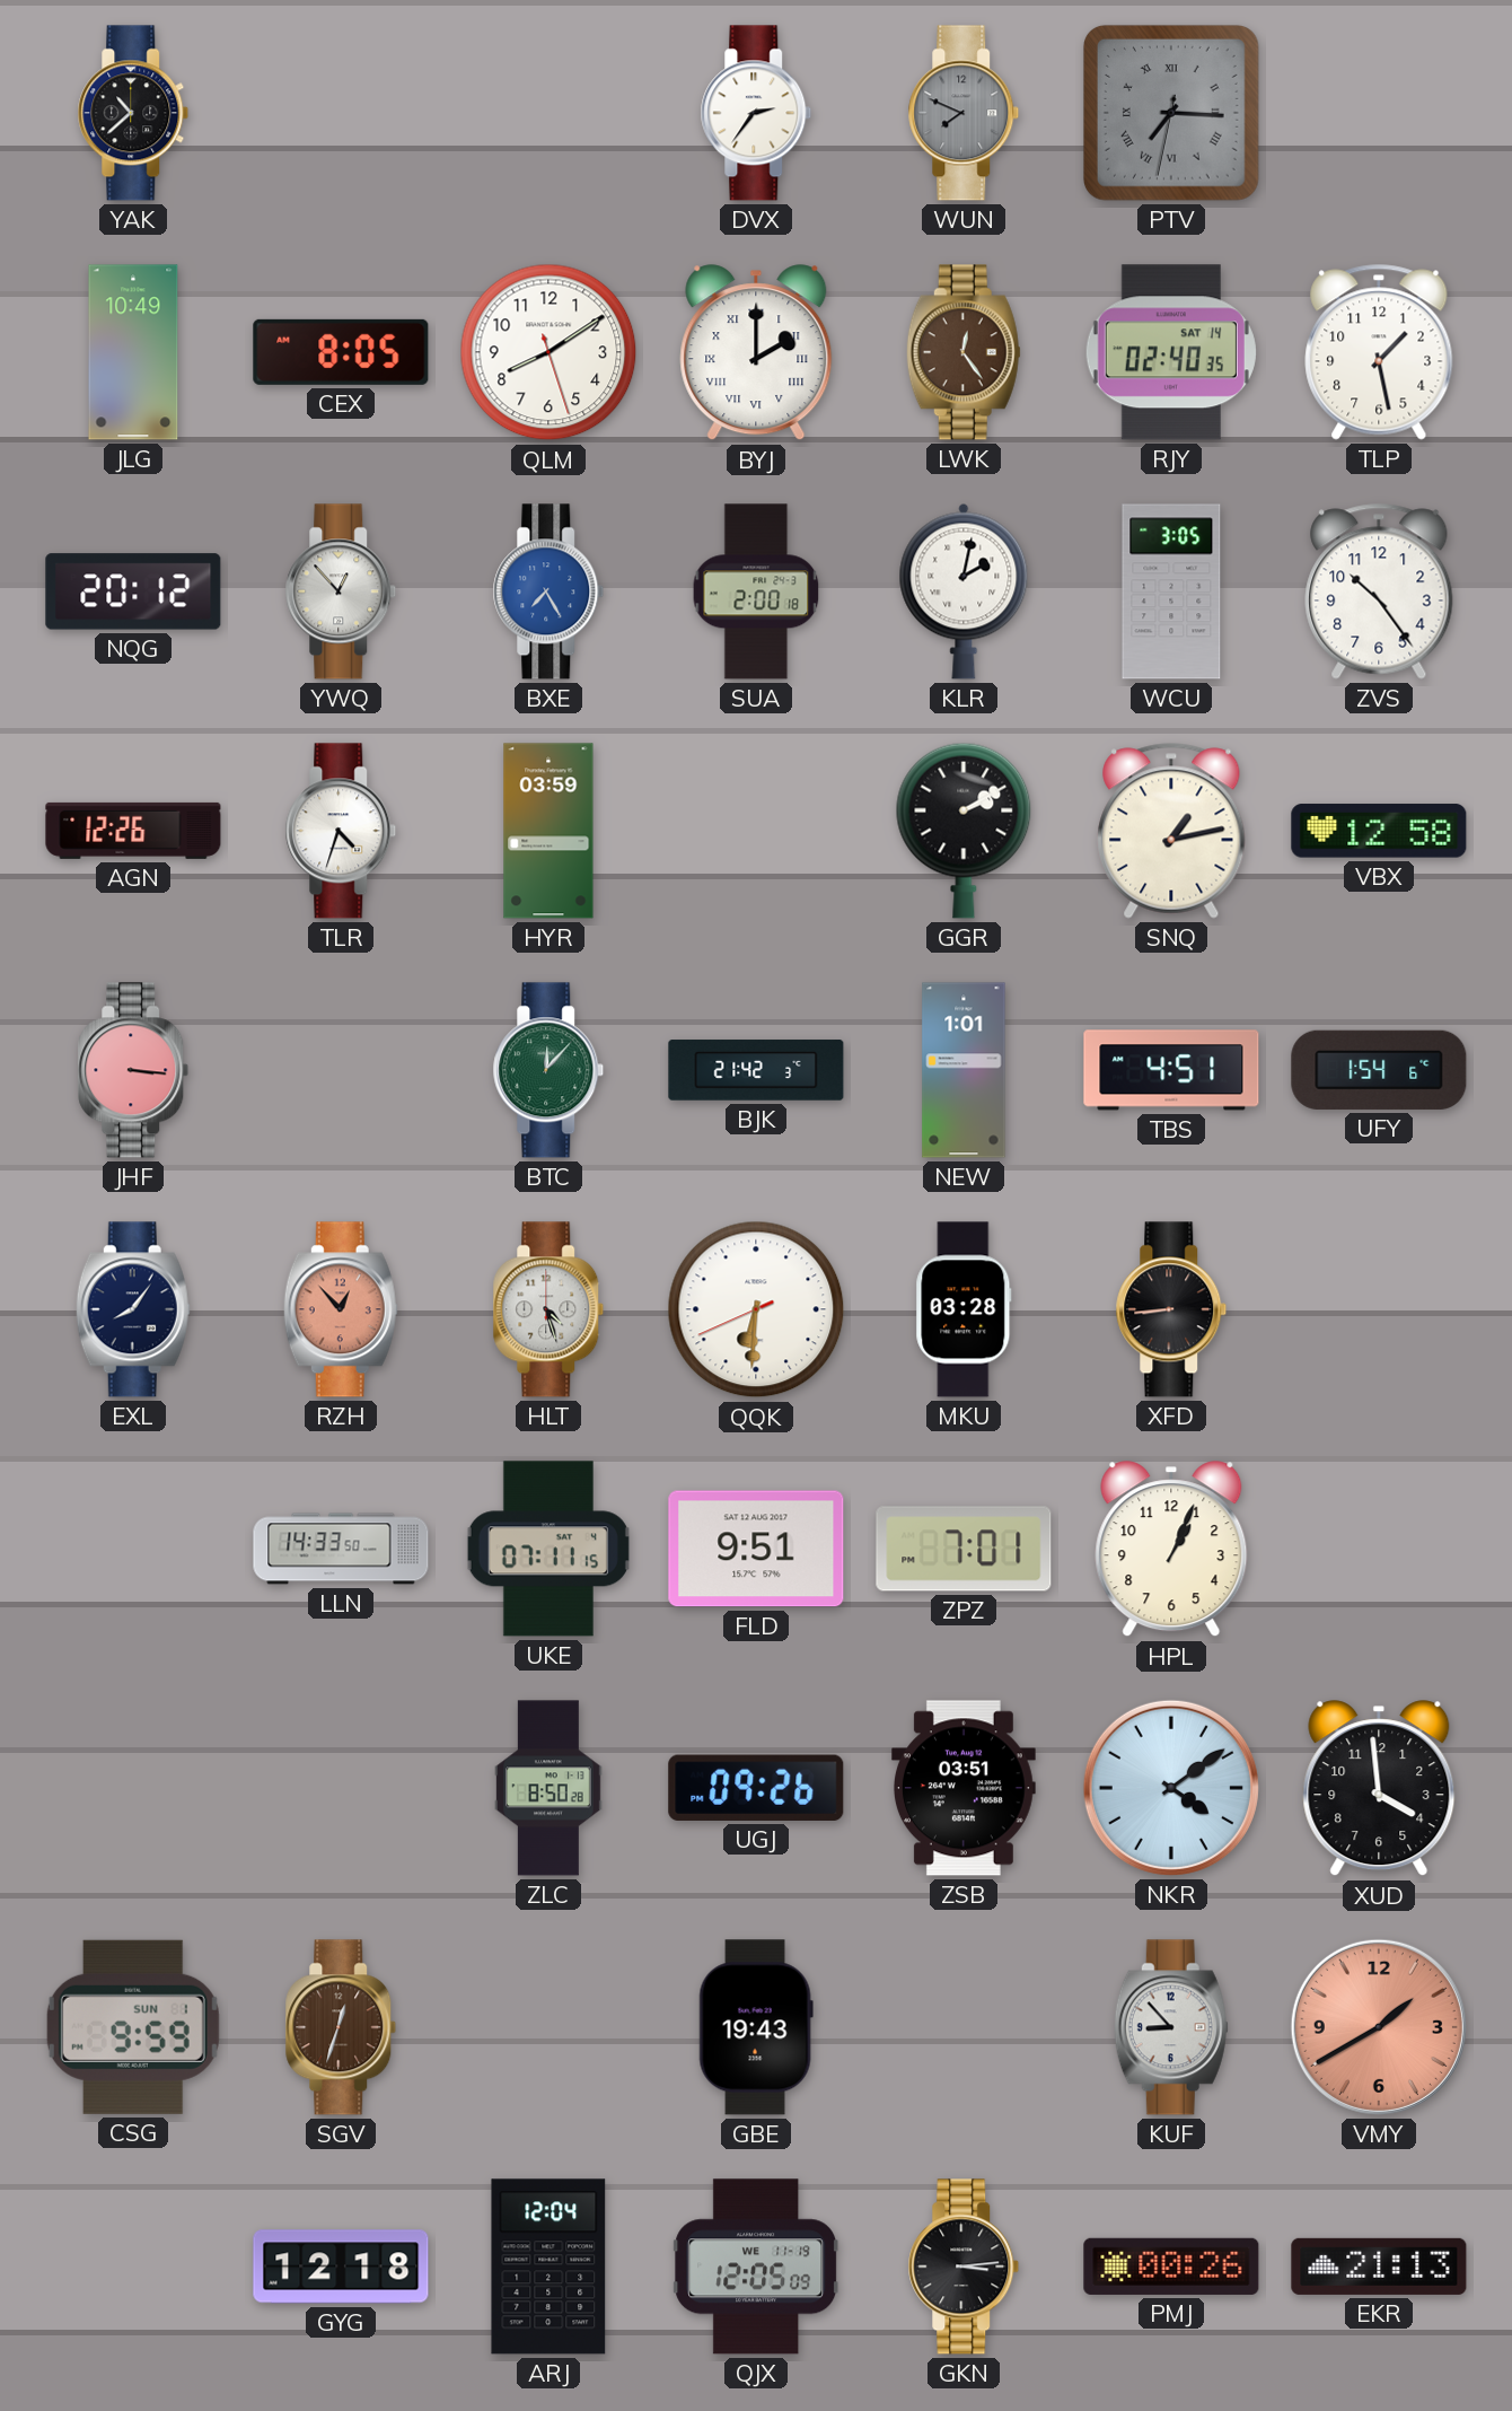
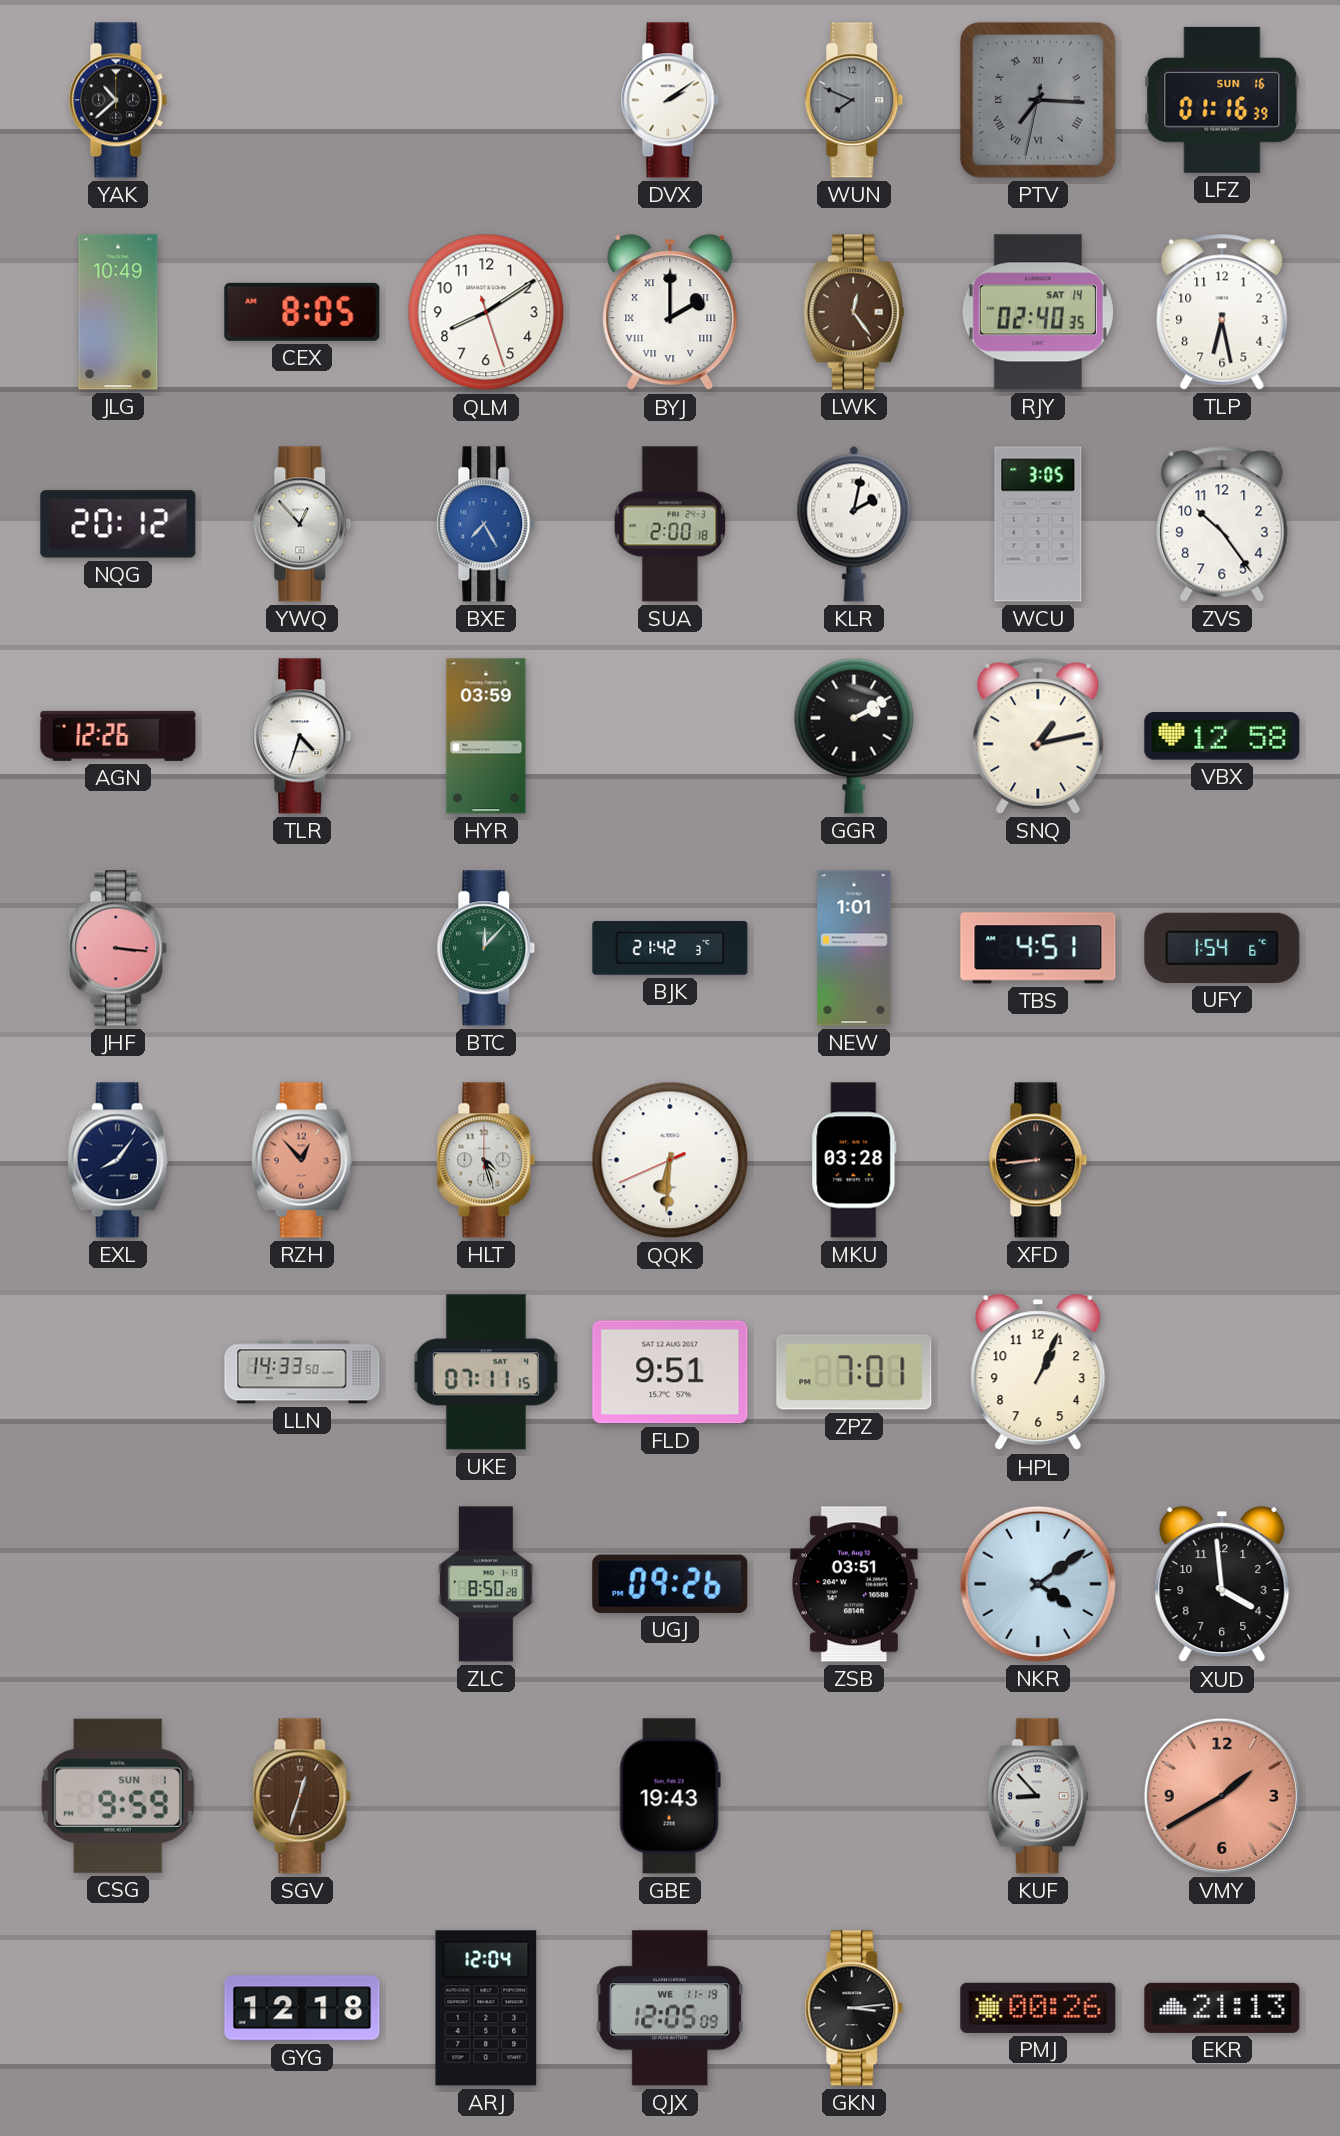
DVX: 2:36 -> 2:09
LFZ: none -> 01:16
TLP: 1:28 -> 6:28
